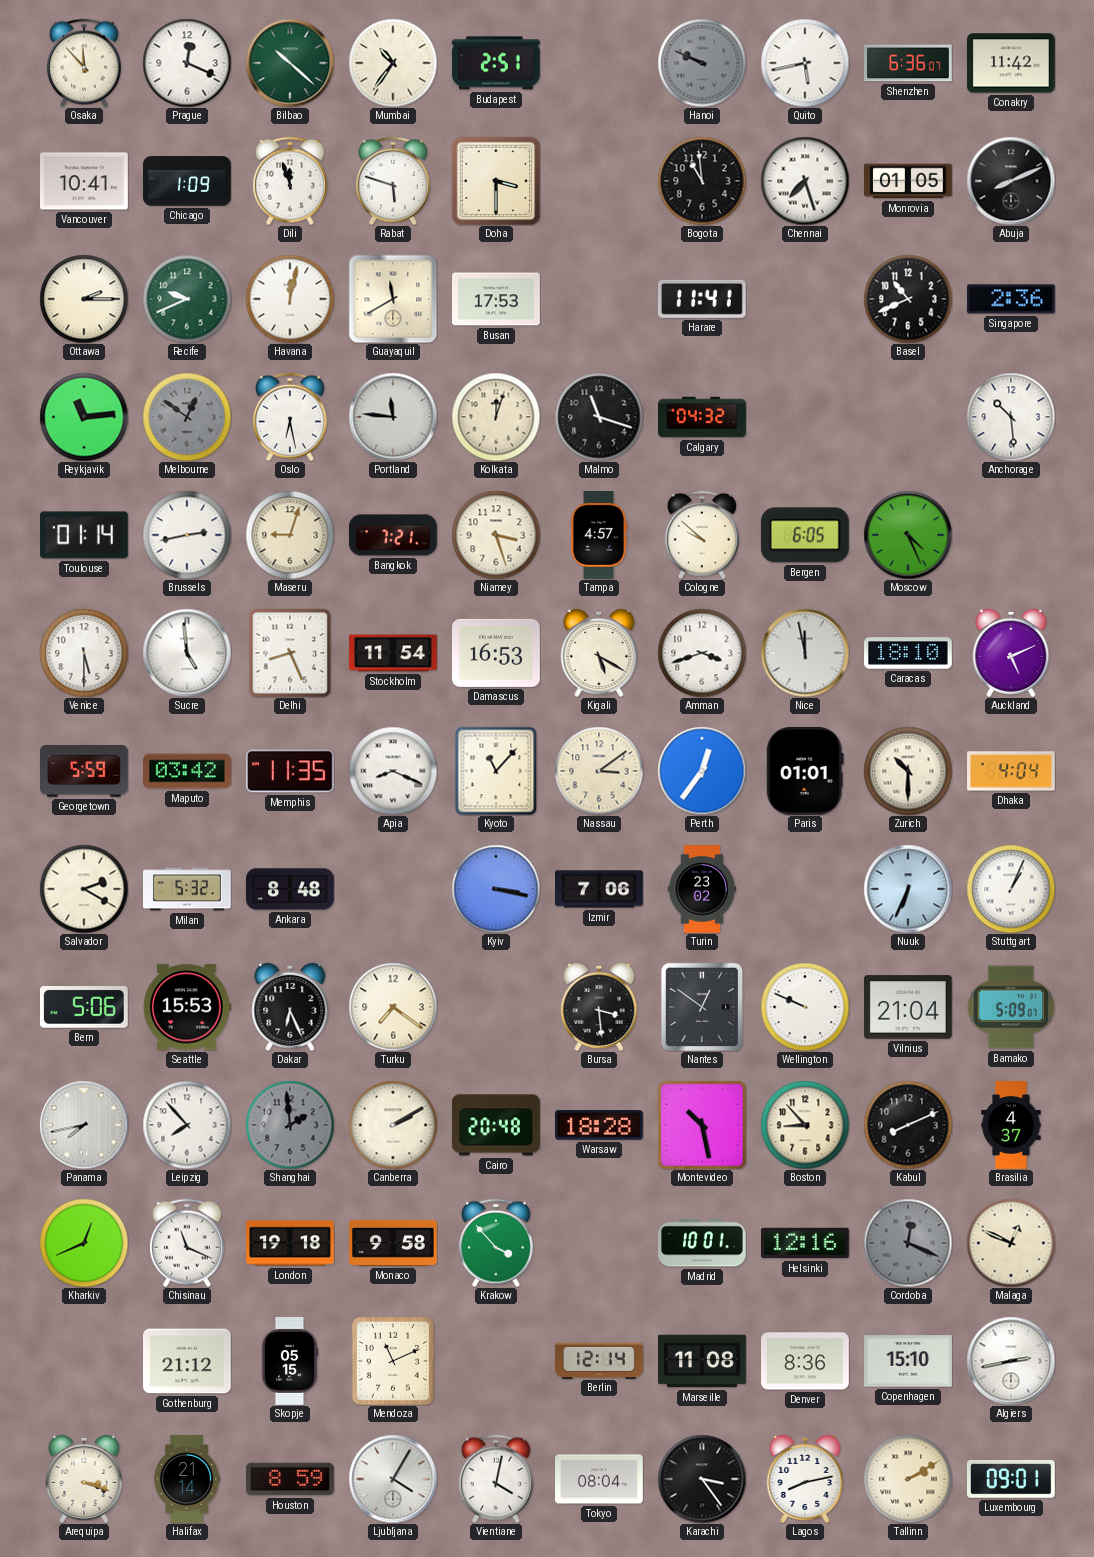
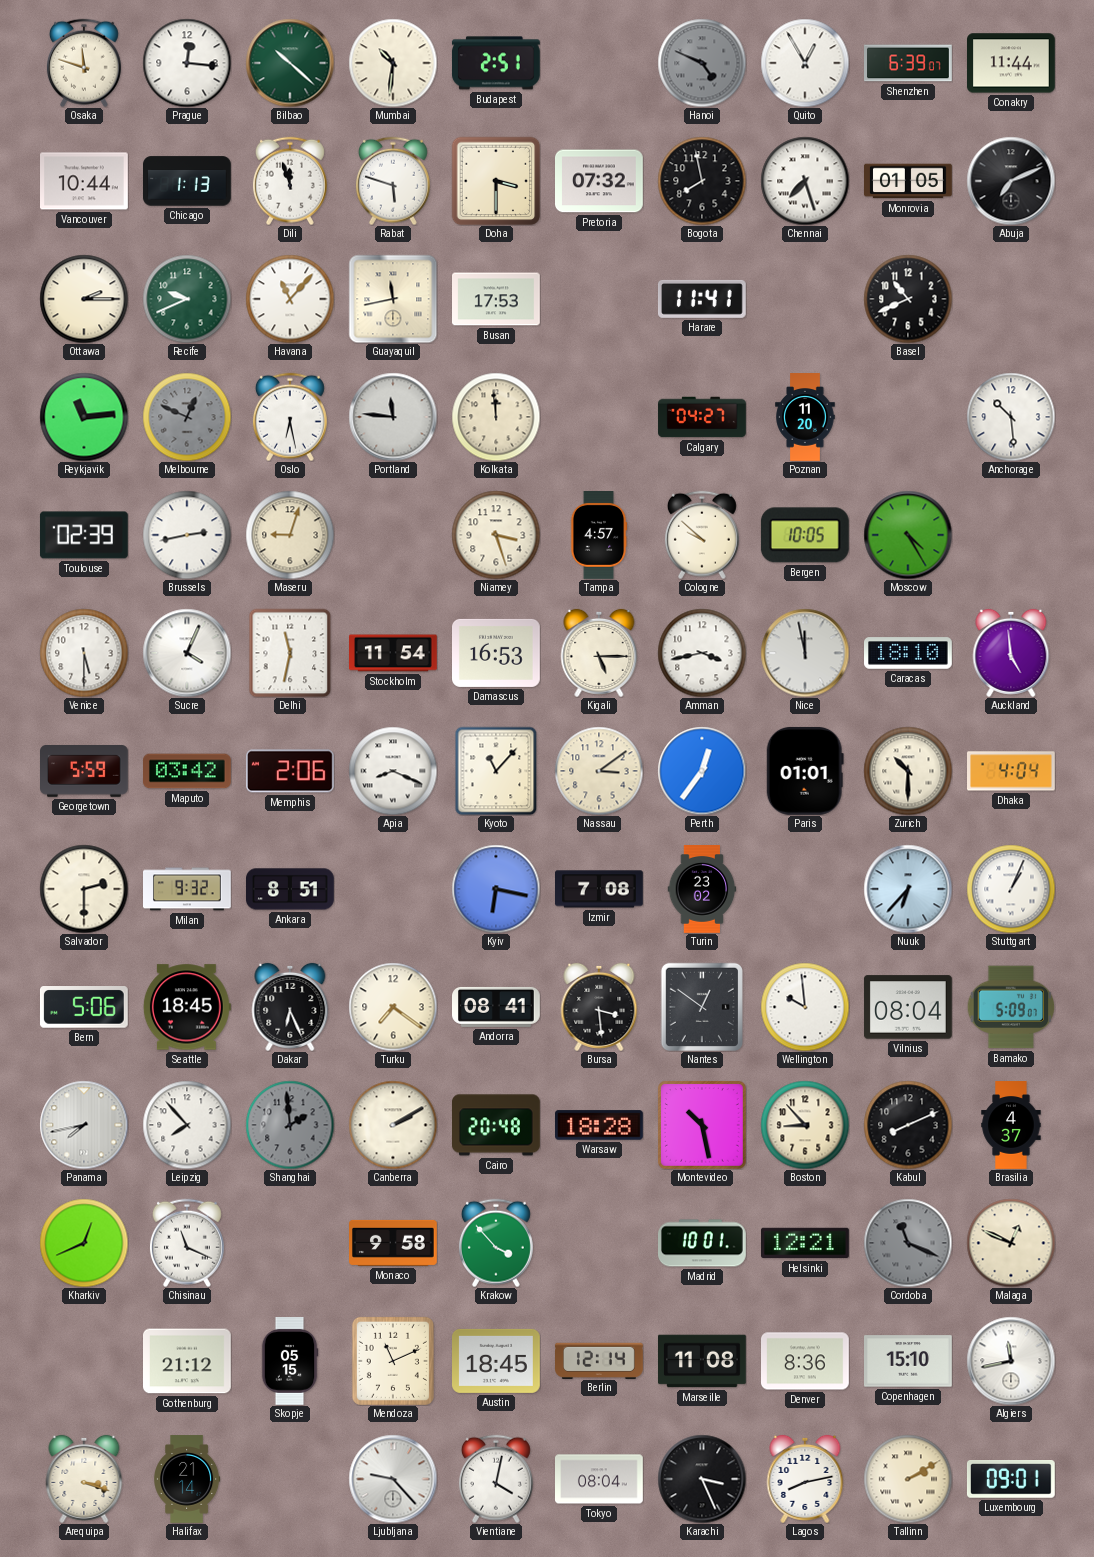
Osaka: 11:53 -> 11:48
Prague: 12:19 -> 12:16
Mumbai: 10:36 -> 10:31
Hanoi: 9:49 -> 4:49
Quito: 5:43 -> 12:55
Shenzhen: 6:36 -> 6:39
Conakry: 11:42 -> 11:44
Vancouver: 10:41 -> 10:44
Chicago: 1:09 -> 1:13
Pretoria: none -> 07:32
Bogota: 10:59 -> 7:58
Abuja: 8:11 -> 7:11
Havana: 12:02 -> 11:07
Guayaquil: 11:40 -> 11:43
Singapore: 2:36 -> none
Melbourne: 12:51 -> 12:49
Kolkata: 12:03 -> 11:59
Malmo: 11:18 -> none
Calgary: 04:32 -> 04:27
Poznan: none -> 11:20
Toulouse: 01:14 -> 02:39
Bangkok: 7:21 -> none
Bergen: 6:05 -> 10:05
Moscow: 4:26 -> 4:25
Sucre: 4:59 -> 4:04
Delhi: 8:26 -> 11:32
Kigali: 5:20 -> 5:15
Amman: 3:42 -> 3:43
Auckland: 5:11 -> 4:59
Memphis: 11:35 -> 2:06
Salvador: 2:20 -> 2:30
Milan: 5:32 -> 9:32
Ankara: 8:48 -> 8:51
Kyiv: 3:17 -> 6:17
Izmir: 7:06 -> 7:08
Nuuk: 6:34 -> 6:37
Seattle: 15:53 -> 18:45
Andorra: none -> 08:41
Wellington: 9:49 -> 9:59
Vilnius: 21:04 -> 08:04
London: 19:18 -> none
Helsinki: 12:16 -> 12:21
Cordoba: 12:19 -> 11:19
Austin: none -> 18:45
Algiers: 2:43 -> 11:43
Houston: 8:59 -> none
Ljubljana: 4:05 -> 9:23
Karachi: 3:24 -> 3:26
